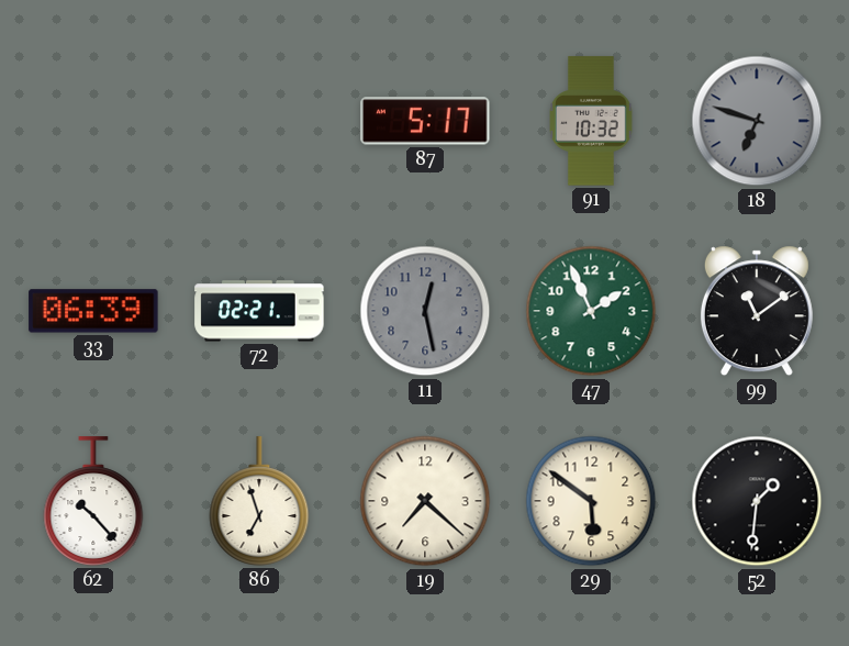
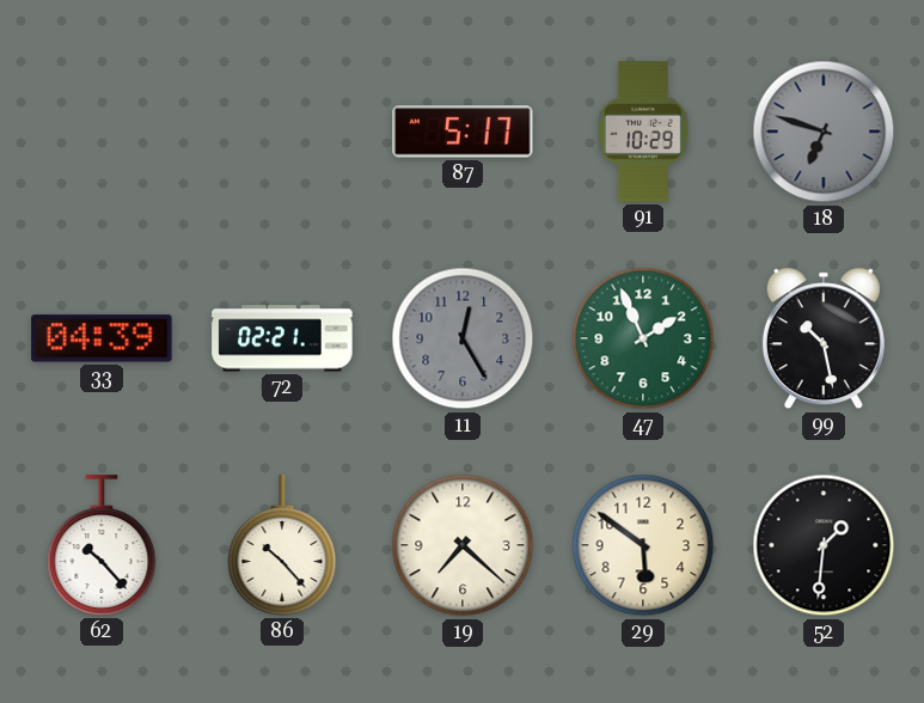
91: 10:32 -> 10:29
33: 06:39 -> 04:39
11: 12:28 -> 12:25
99: 11:09 -> 10:28
86: 6:57 -> 10:23
